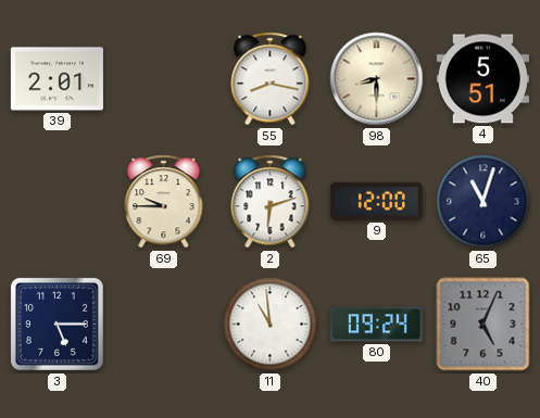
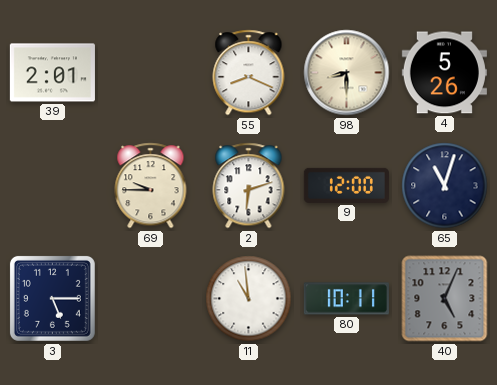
55: 8:17 -> 8:19
4: 5:51 -> 5:26
80: 09:24 -> 10:11
